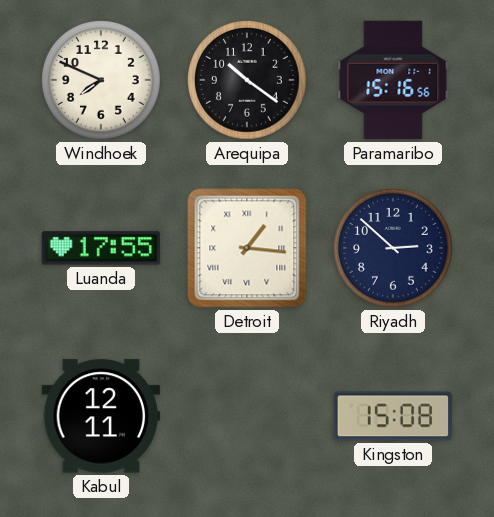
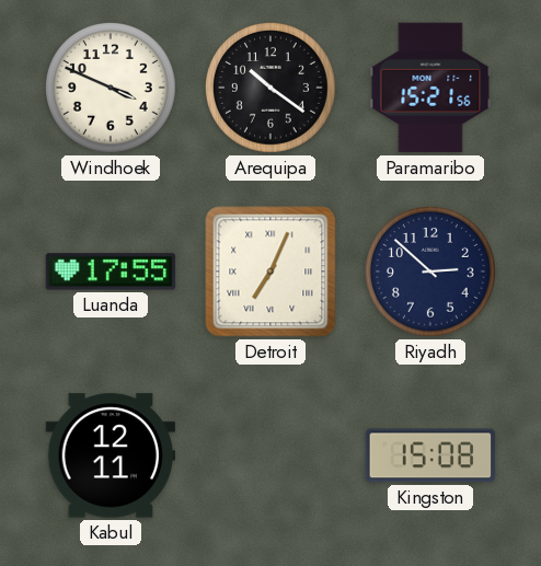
Windhoek: 7:49 -> 3:49
Paramaribo: 15:16 -> 15:21
Detroit: 1:16 -> 7:04
